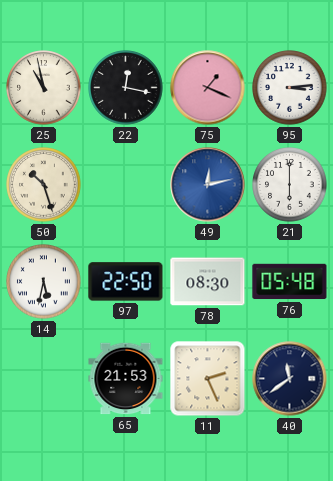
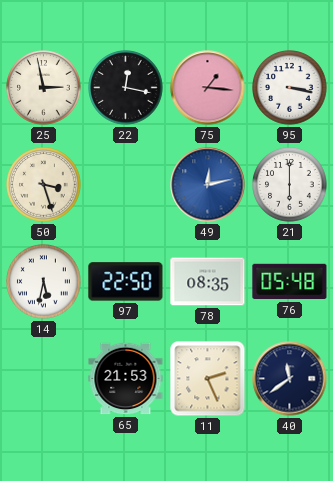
25: 10:58 -> 2:58
75: 1:19 -> 1:16
95: 3:14 -> 3:17
50: 10:27 -> 3:27
78: 08:30 -> 08:35
